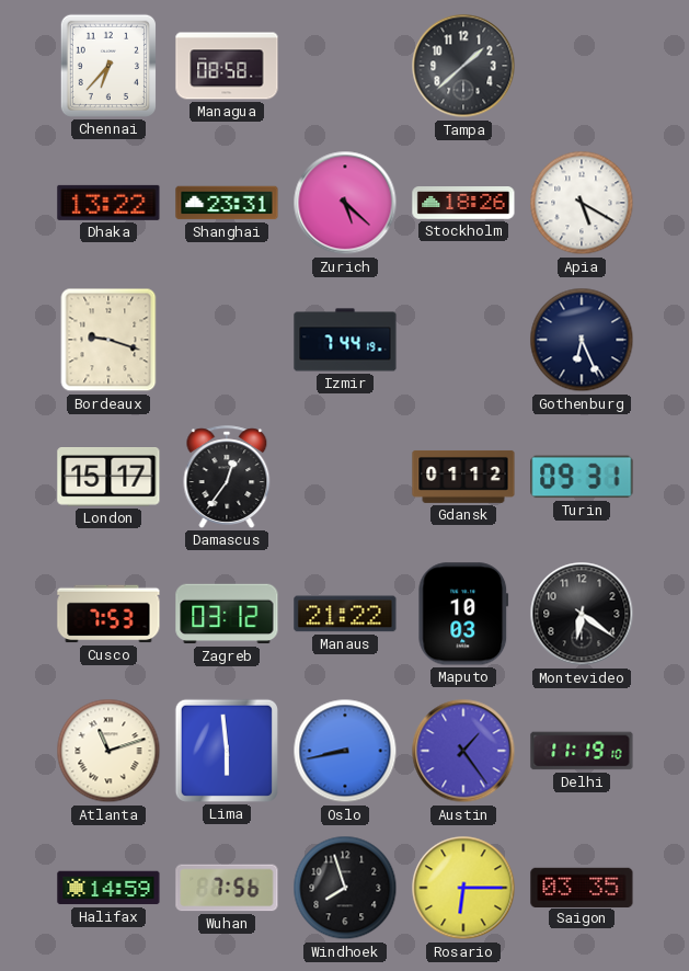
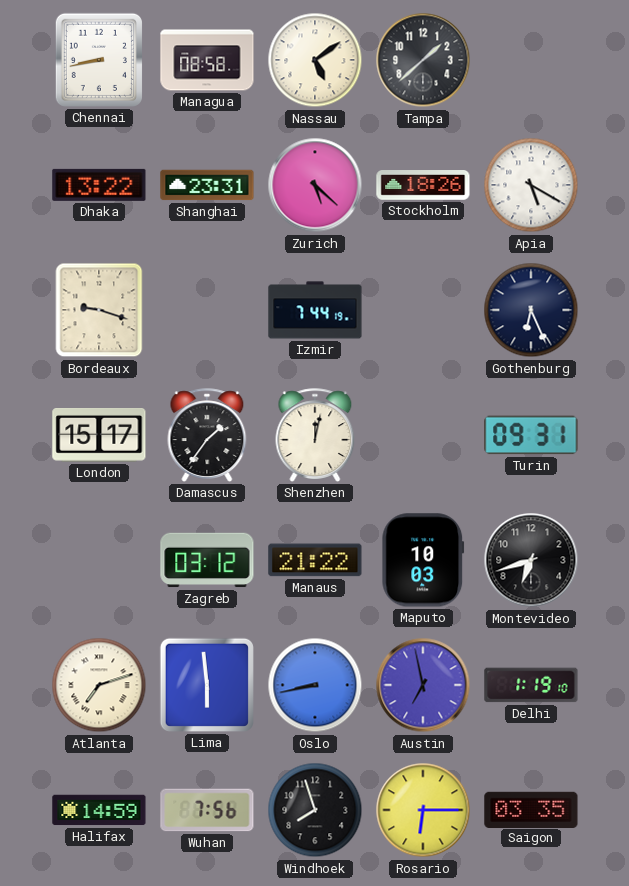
Chennai: 6:37 -> 8:43
Nassau: none -> 5:09
Damascus: 12:36 -> 1:36
Shenzhen: none -> 12:02
Gdansk: 01:12 -> none
Cusco: 7:53 -> none
Montevideo: 6:21 -> 6:42
Atlanta: 11:12 -> 7:12
Austin: 1:24 -> 6:58
Delhi: 11:19 -> 1:19
